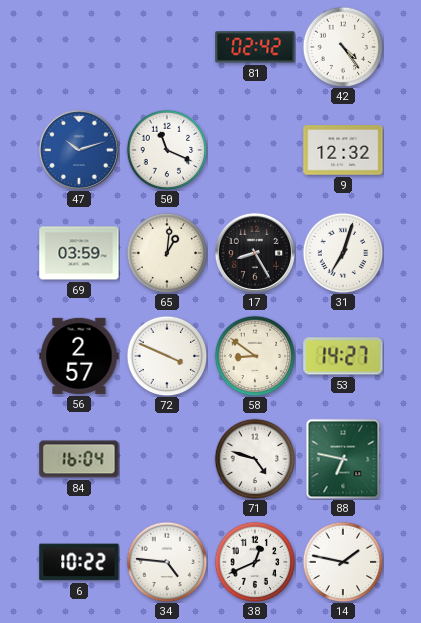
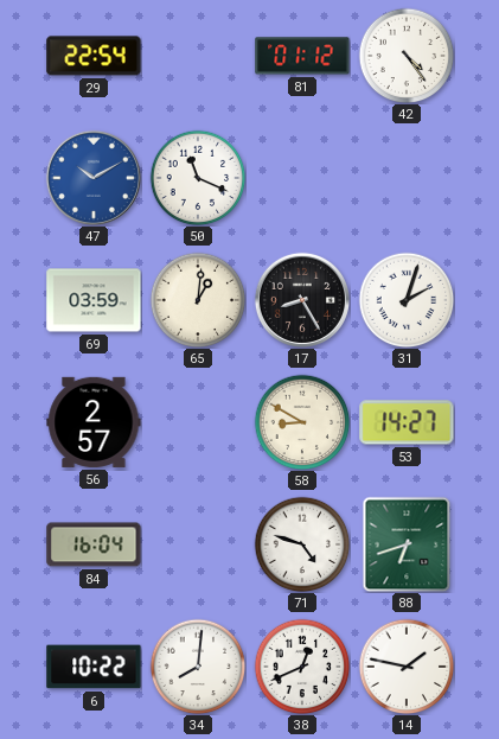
29: none -> 22:54
81: 02:42 -> 01:12
47: 10:12 -> 10:10
9: 12:32 -> none
31: 7:03 -> 2:03
72: 3:49 -> none
58: 8:51 -> 8:50
88: 6:47 -> 6:42
34: 4:46 -> 8:01
